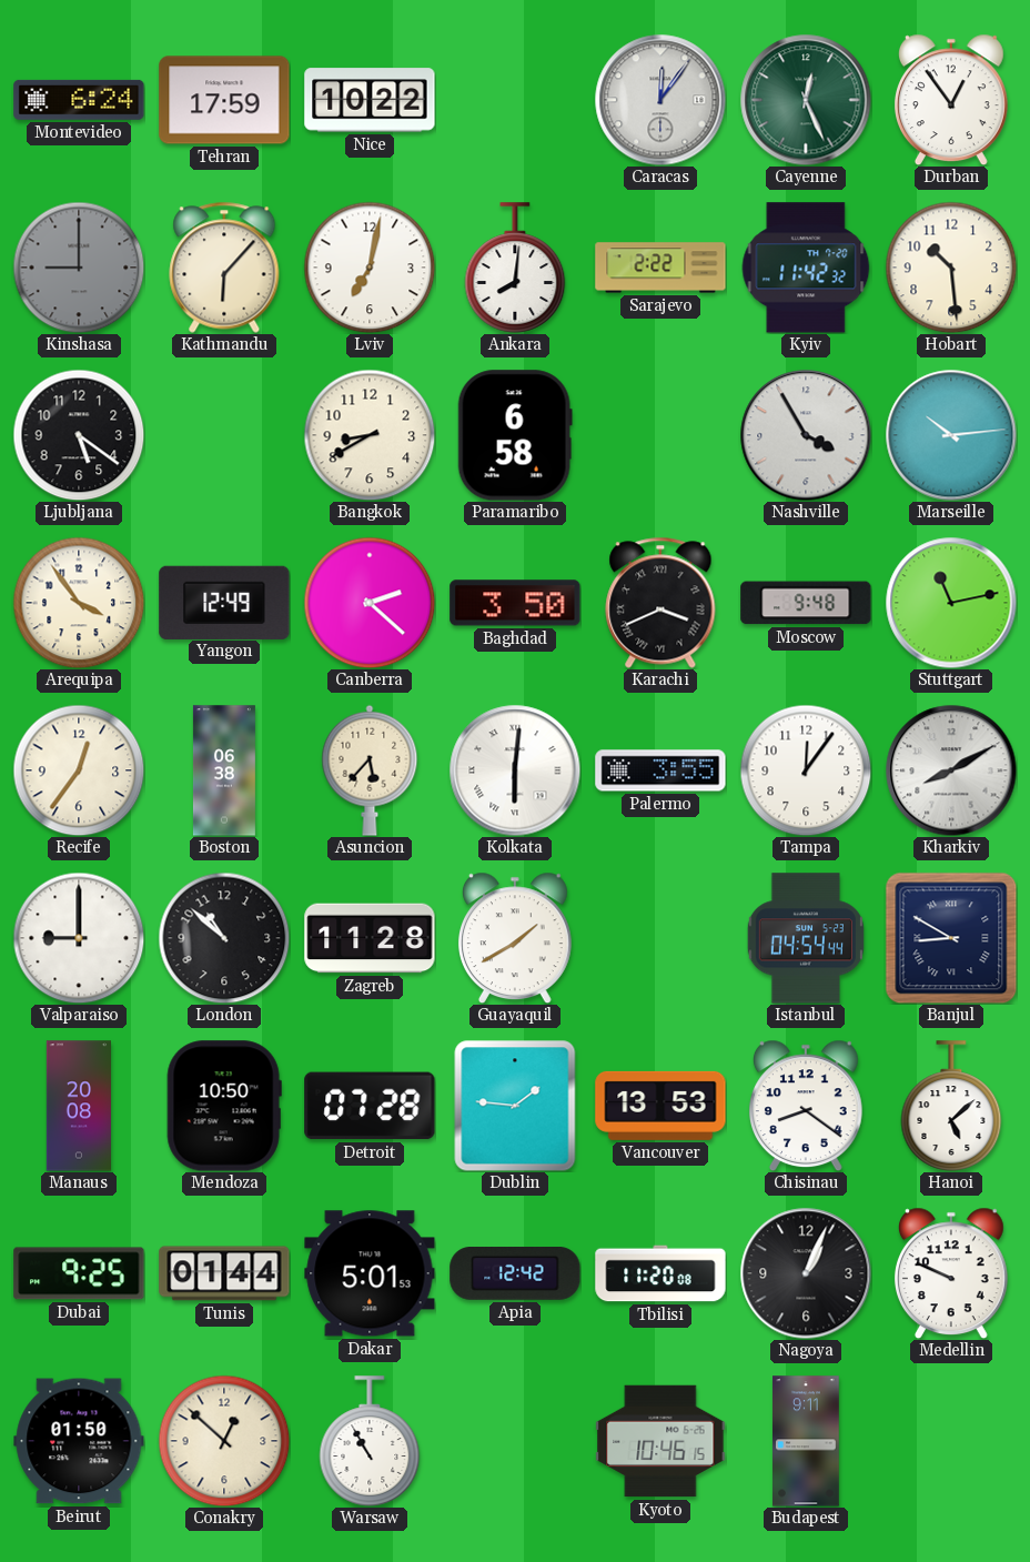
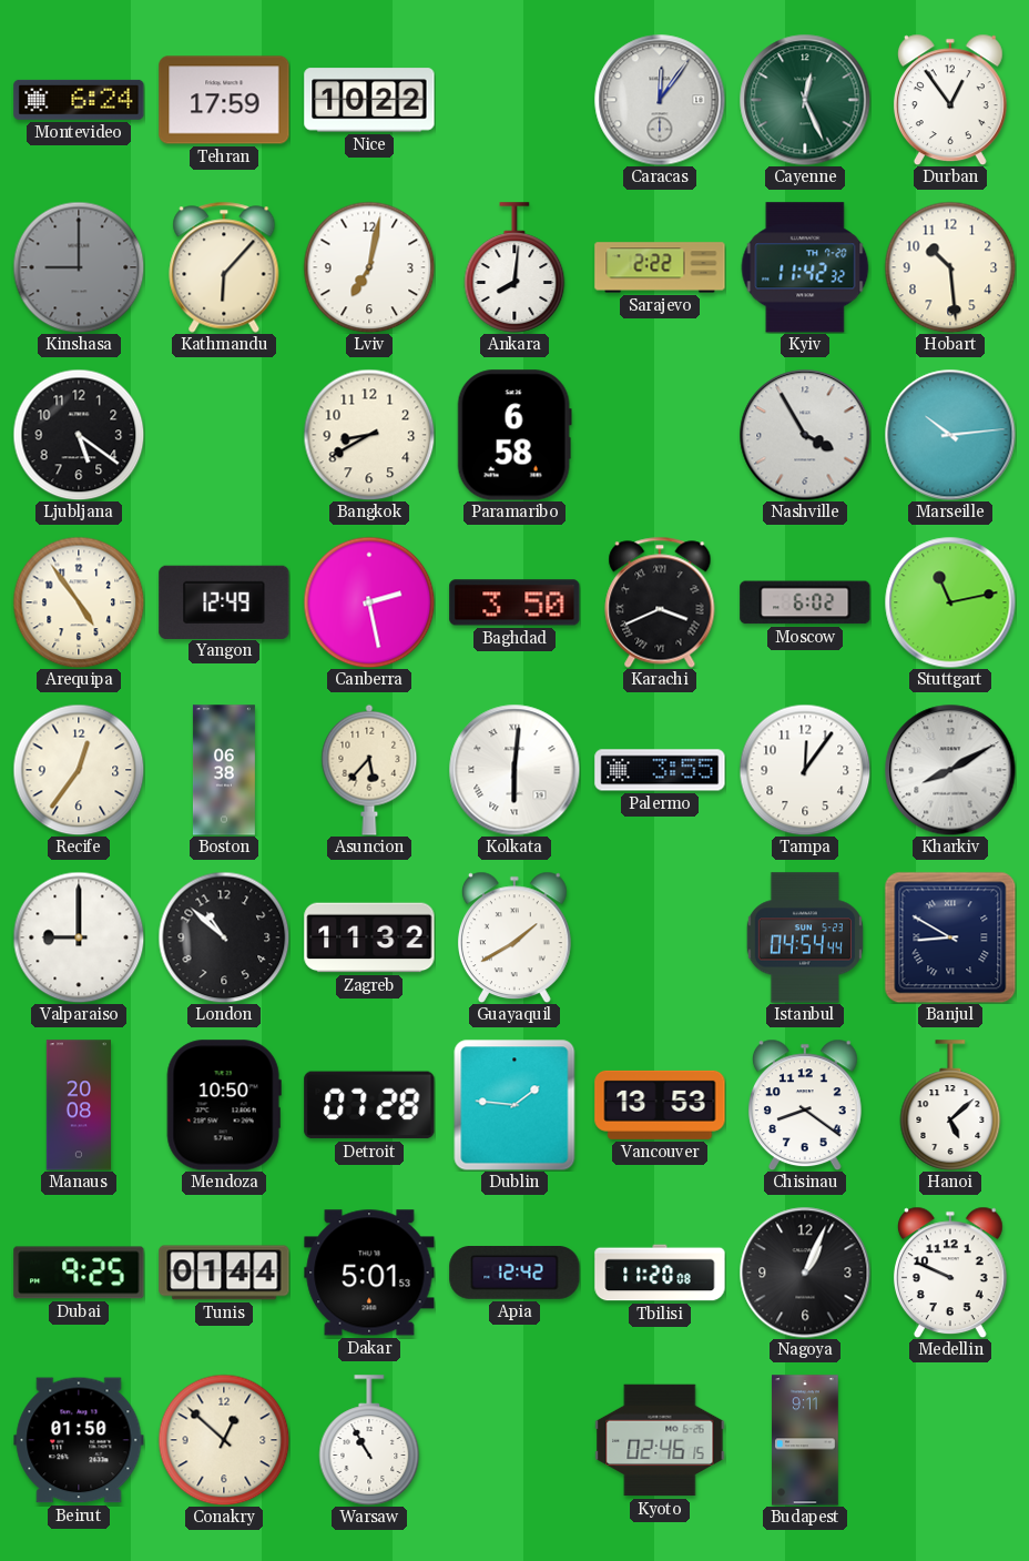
Arequipa: 3:54 -> 4:54
Canberra: 2:22 -> 2:28
Moscow: 9:48 -> 6:02
Zagreb: 11:28 -> 11:32
Kyoto: 10:46 -> 02:46
